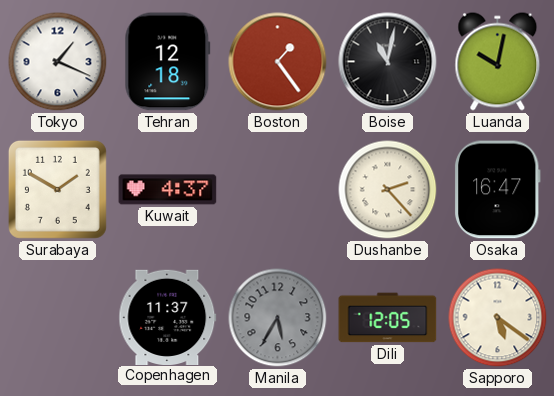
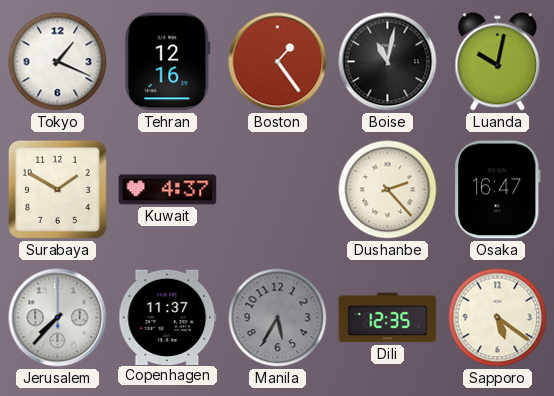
Tehran: 12:18 -> 12:16
Jerusalem: none -> 7:37
Dili: 12:05 -> 12:35
